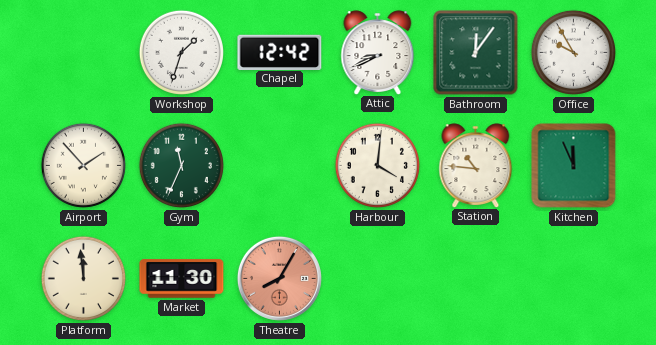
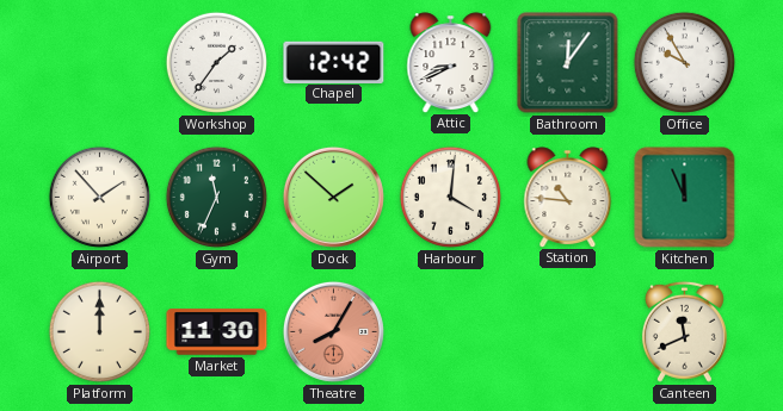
Workshop: 1:33 -> 1:36
Dock: none -> 1:52
Platform: 11:59 -> 12:00
Canteen: none -> 11:41
